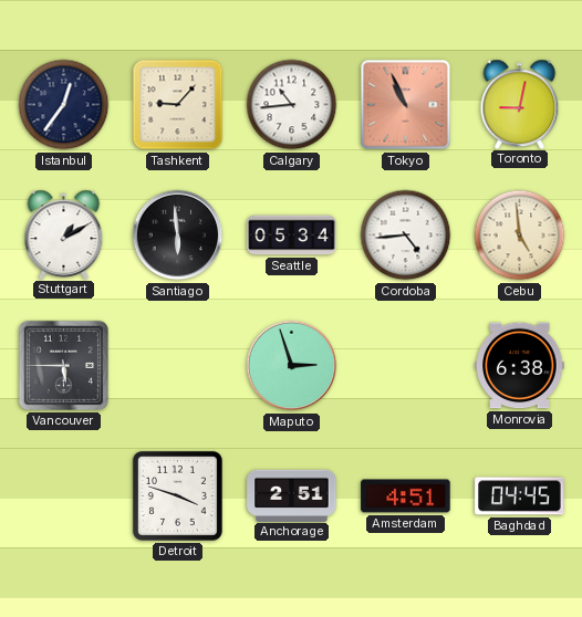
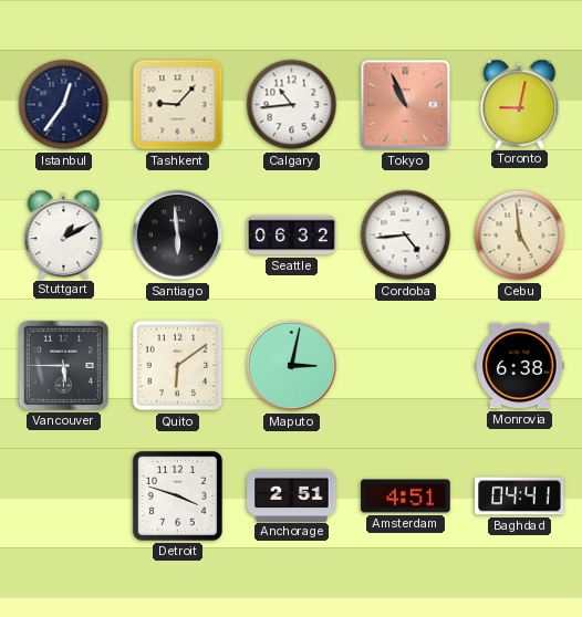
Seattle: 05:34 -> 06:32
Quito: none -> 6:09
Maputo: 2:57 -> 3:02
Baghdad: 04:45 -> 04:41
